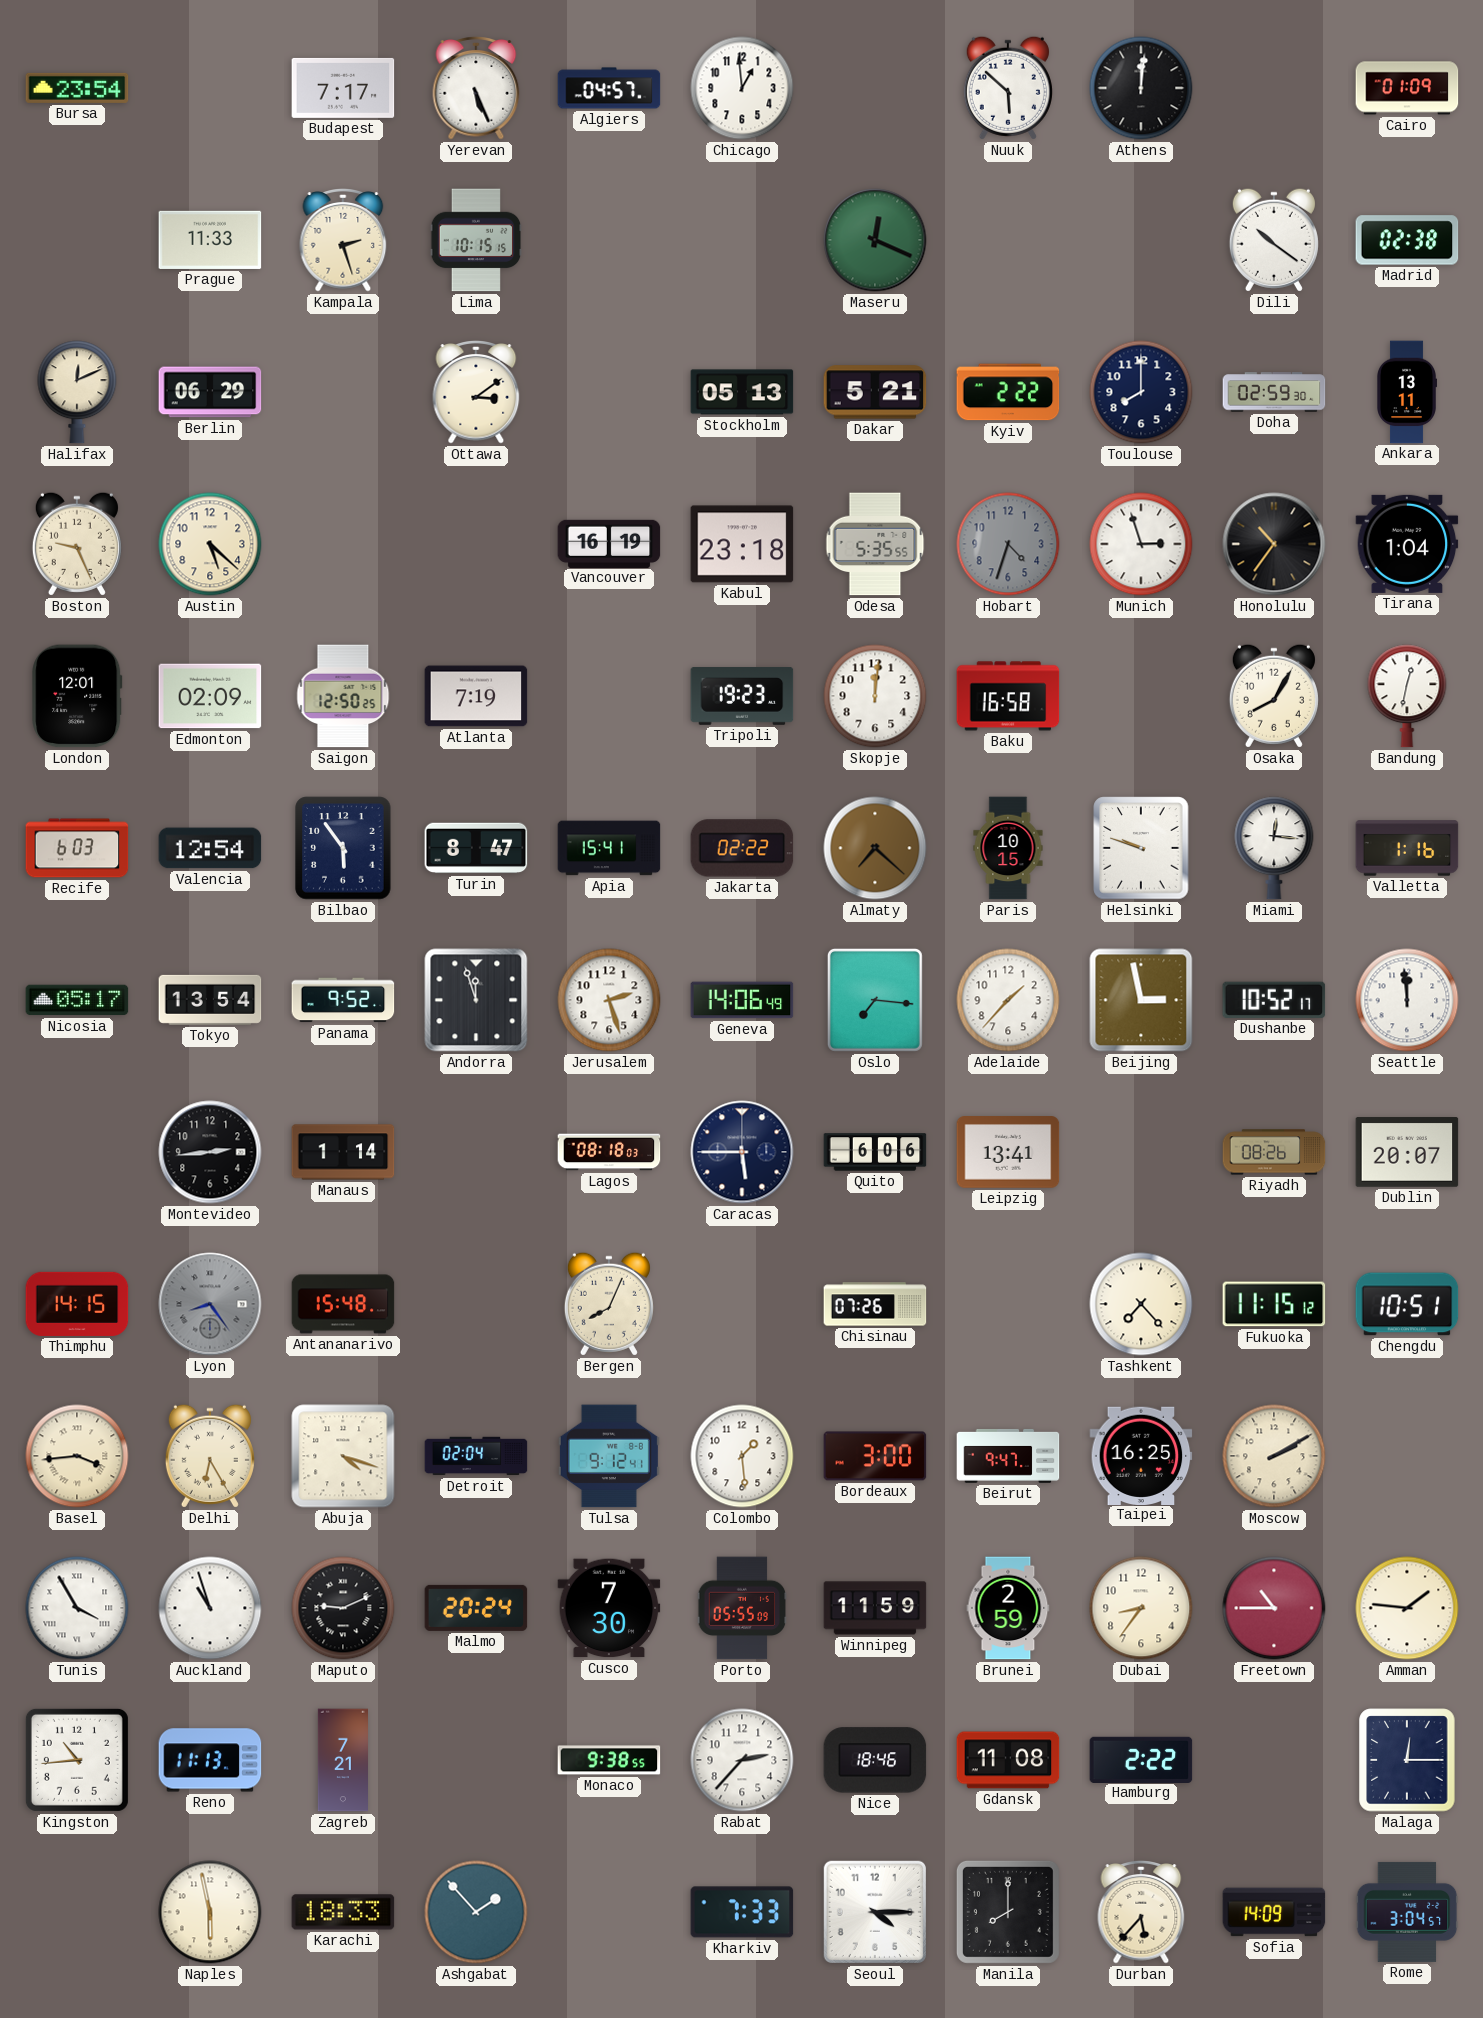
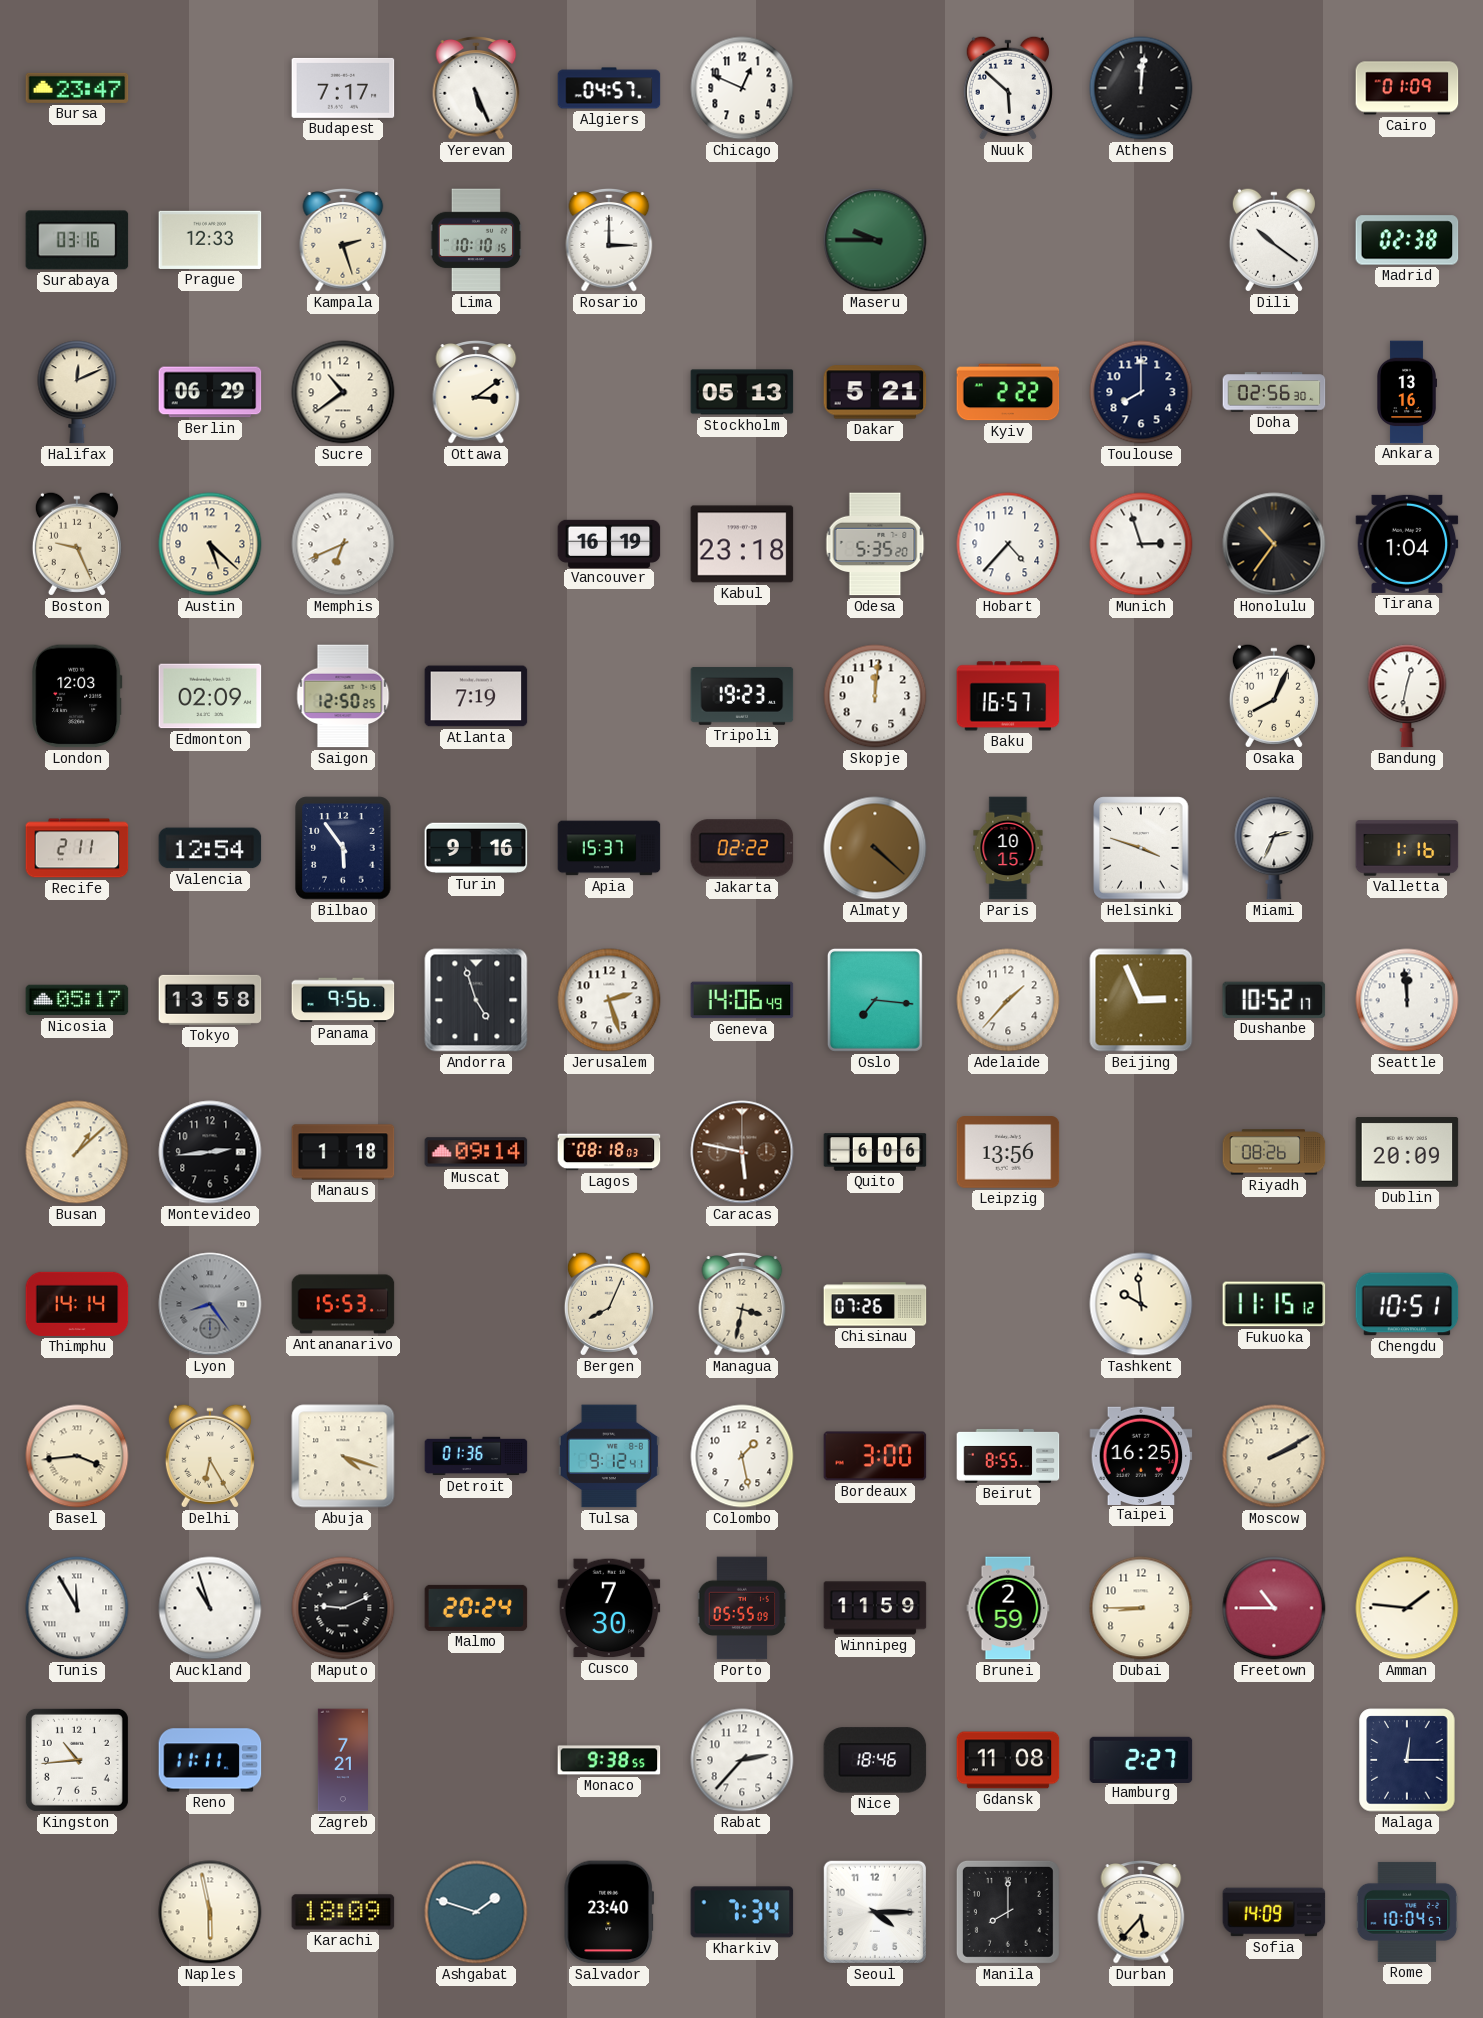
Bursa: 23:54 -> 23:47
Chicago: 12:59 -> 12:49
Surabaya: none -> 03:16
Prague: 11:33 -> 12:33
Lima: 10:15 -> 10:10
Rosario: none -> 3:00
Maseru: 12:19 -> 9:45
Sucre: none -> 10:39
Doha: 02:59 -> 02:56
Ankara: 13:11 -> 13:16
Memphis: none -> 6:41
Odesa: 5:35:55 -> 5:35:20
Hobart: 4:33 -> 4:37
Hobart dial: grey -> white
London: 12:01 -> 12:03
Baku: 16:58 -> 16:57
Osaka: 8:05 -> 8:04
Recife: 6:03 -> 2:11
Turin: 8:47 -> 9:16
Apia: 15:41 -> 15:37
Almaty: 7:22 -> 4:22
Helsinki: 9:48 -> 3:48
Miami: 12:16 -> 2:34
Tokyo: 13:54 -> 13:58
Panama: 9:52 -> 9:56
Andorra: 11:57 -> 4:57
Beijing: 2:58 -> 2:56
Busan: none -> 1:08
Manaus: 1:14 -> 1:18
Muscat: none -> 09:14
Caracas: 5:45 -> 5:47
Caracas dial: navy -> brown
Leipzig: 13:41 -> 13:56
Dublin: 20:07 -> 20:09
Thimphu: 14:15 -> 14:14
Antananarivo: 15:48 -> 15:53
Managua: none -> 3:32
Tashkent: 7:23 -> 9:59
Detroit: 02:04 -> 01:36
Colombo: 1:29 -> 1:28
Beirut: 9:47 -> 8:55
Tunis: 3:55 -> 11:55
Dubai: 8:36 -> 8:45
Reno: 11:13 -> 11:11
Hamburg: 2:22 -> 2:27
Karachi: 18:33 -> 18:09
Ashgabat: 1:53 -> 1:48
Salvador: none -> 23:40
Kharkiv: 7:33 -> 7:34
Rome: 3:04 -> 10:04
